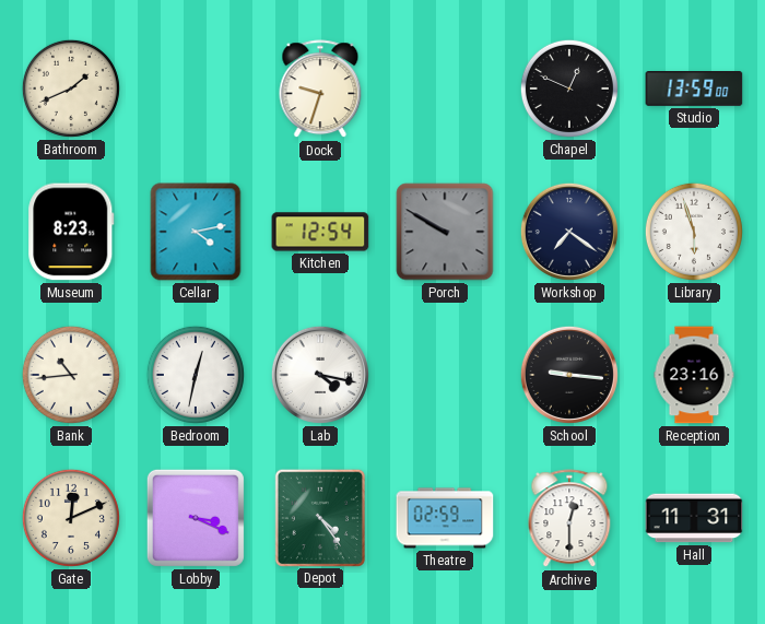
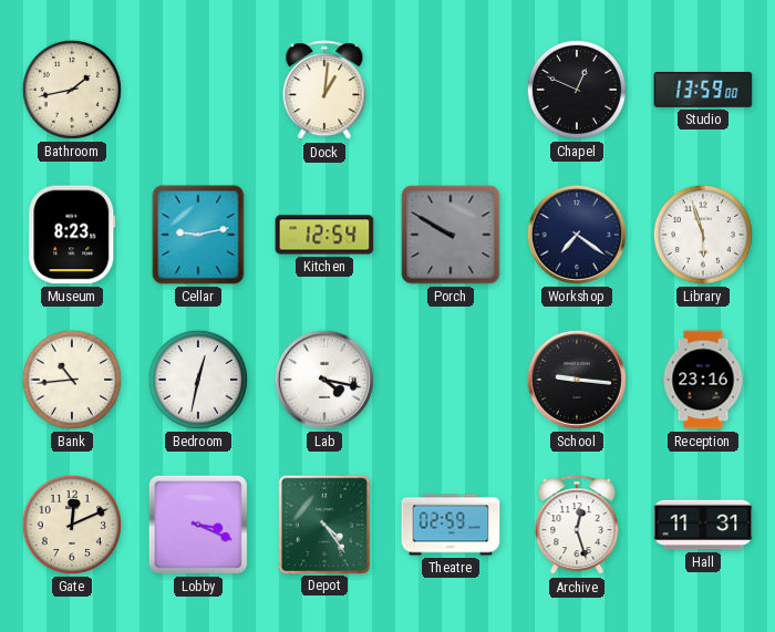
Bathroom: 1:41 -> 1:43
Dock: 9:33 -> 1:01
Cellar: 4:13 -> 9:13
Archive: 12:30 -> 12:27
